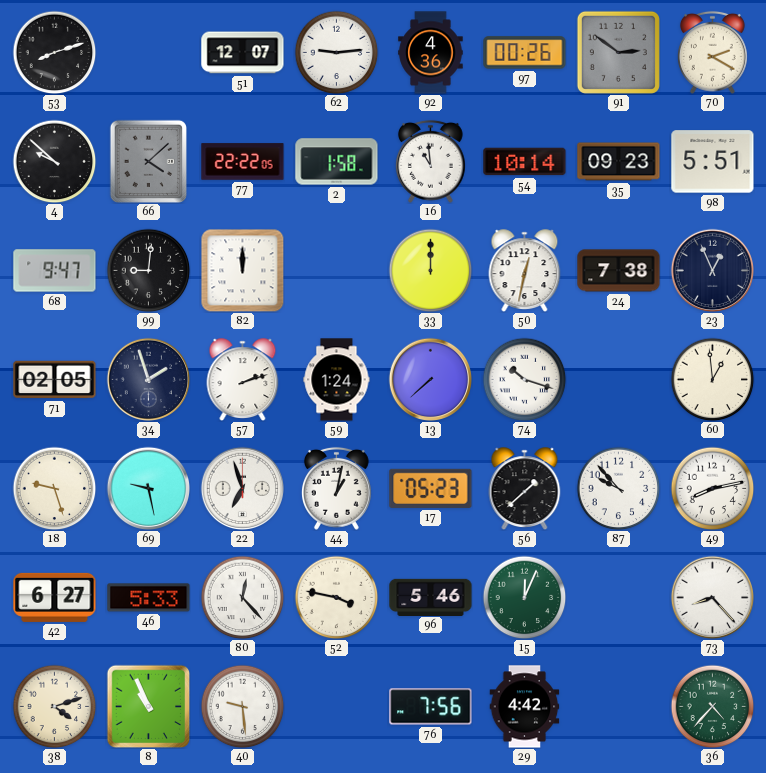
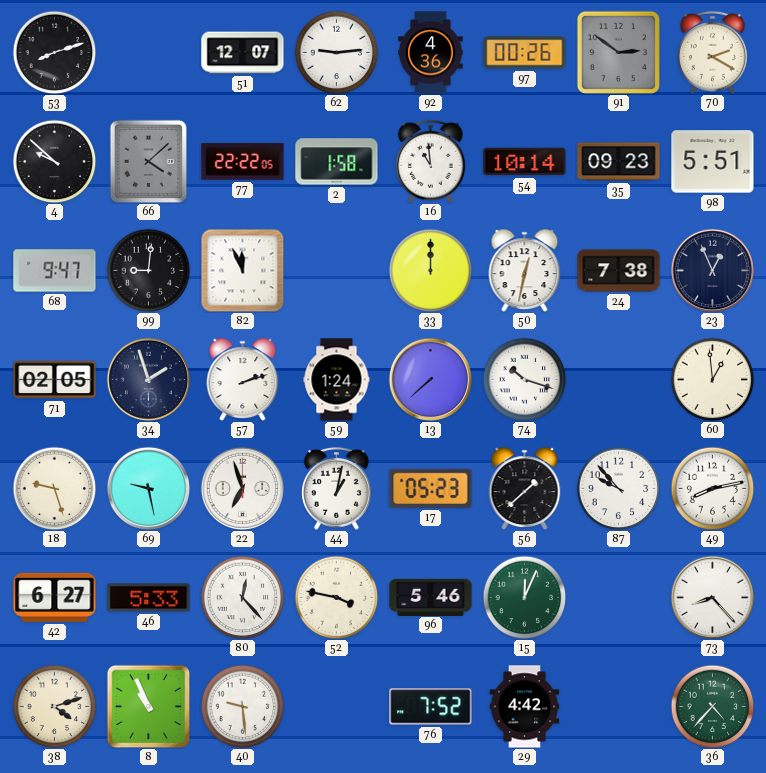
82: 12:00 -> 11:56
76: 7:56 -> 7:52
